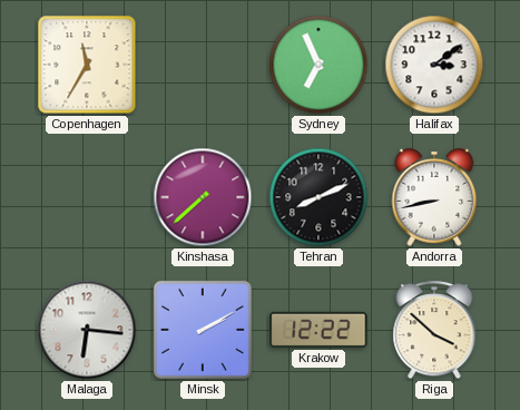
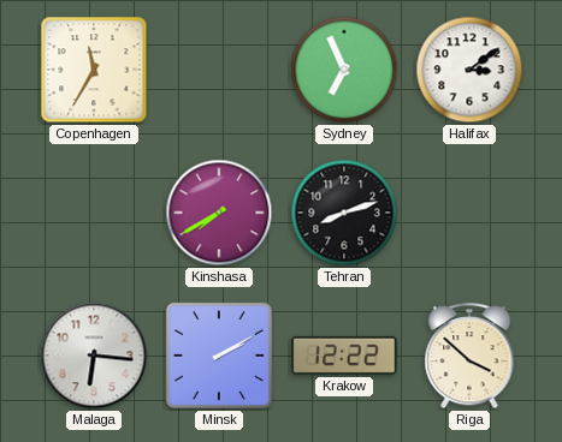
Kinshasa: 7:38 -> 7:40
Tehran: 8:11 -> 8:12
Andorra: 8:43 -> none
